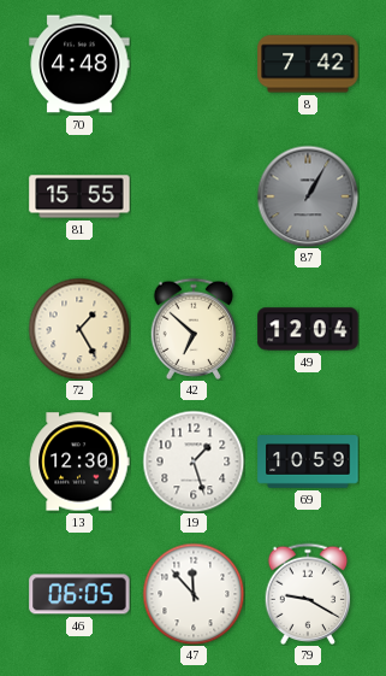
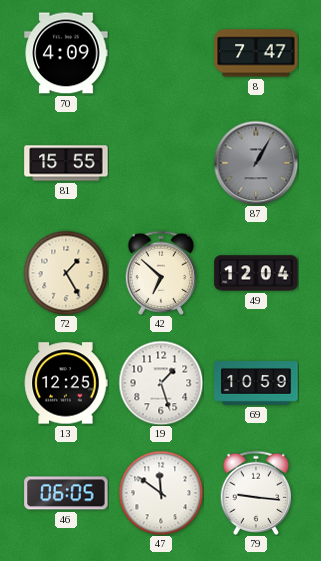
70: 4:48 -> 4:09
8: 7:42 -> 7:47
13: 12:30 -> 12:25
47: 11:53 -> 11:51
79: 9:20 -> 9:16
